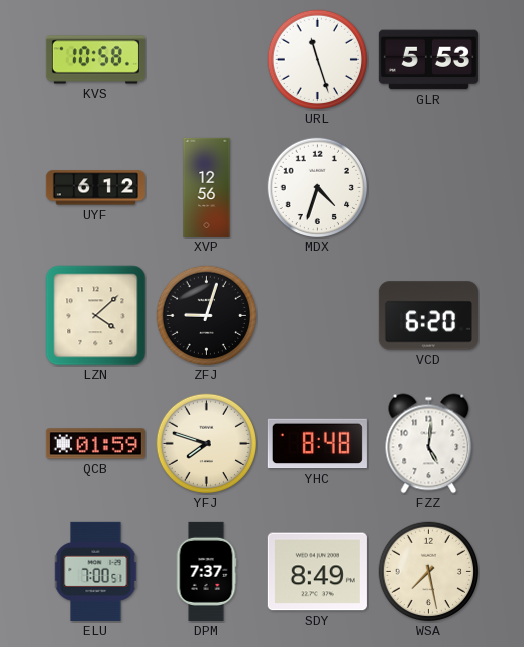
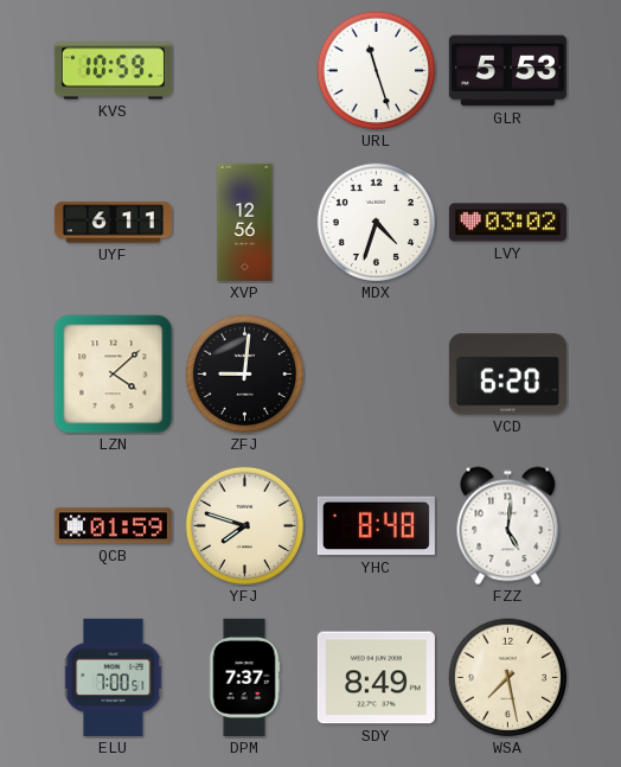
KVS: 10:58 -> 10:59
UYF: 6:12 -> 6:11
LVY: none -> 03:02
ZFJ: 9:03 -> 9:01
